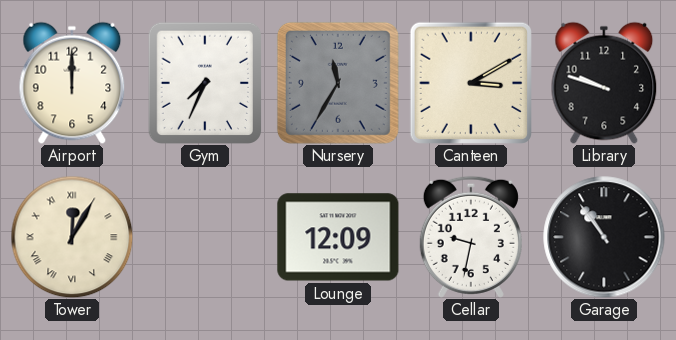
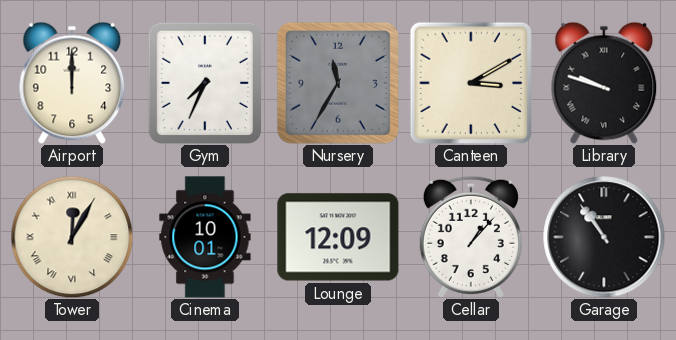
Library numerals: Arabic -> Roman
Cinema: none -> 10:01
Cellar: 9:32 -> 1:07
